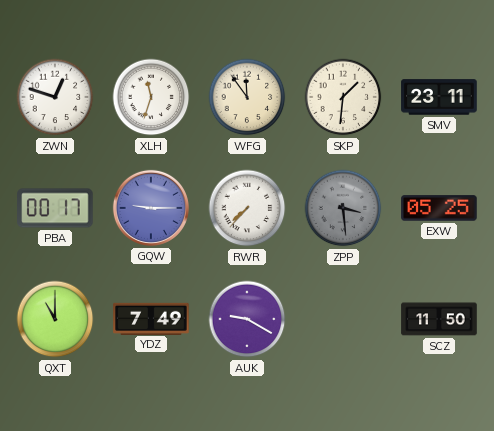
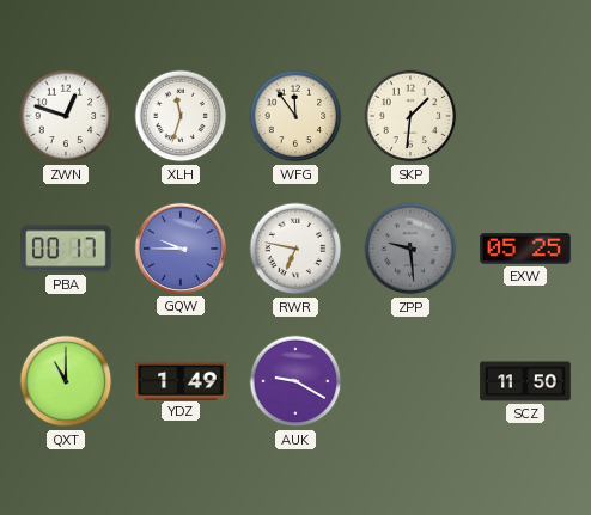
SMV: 23:11 -> none
GQW: 9:15 -> 9:45
RWR: 7:37 -> 6:47
ZPP: 3:29 -> 9:29
YDZ: 7:49 -> 1:49
